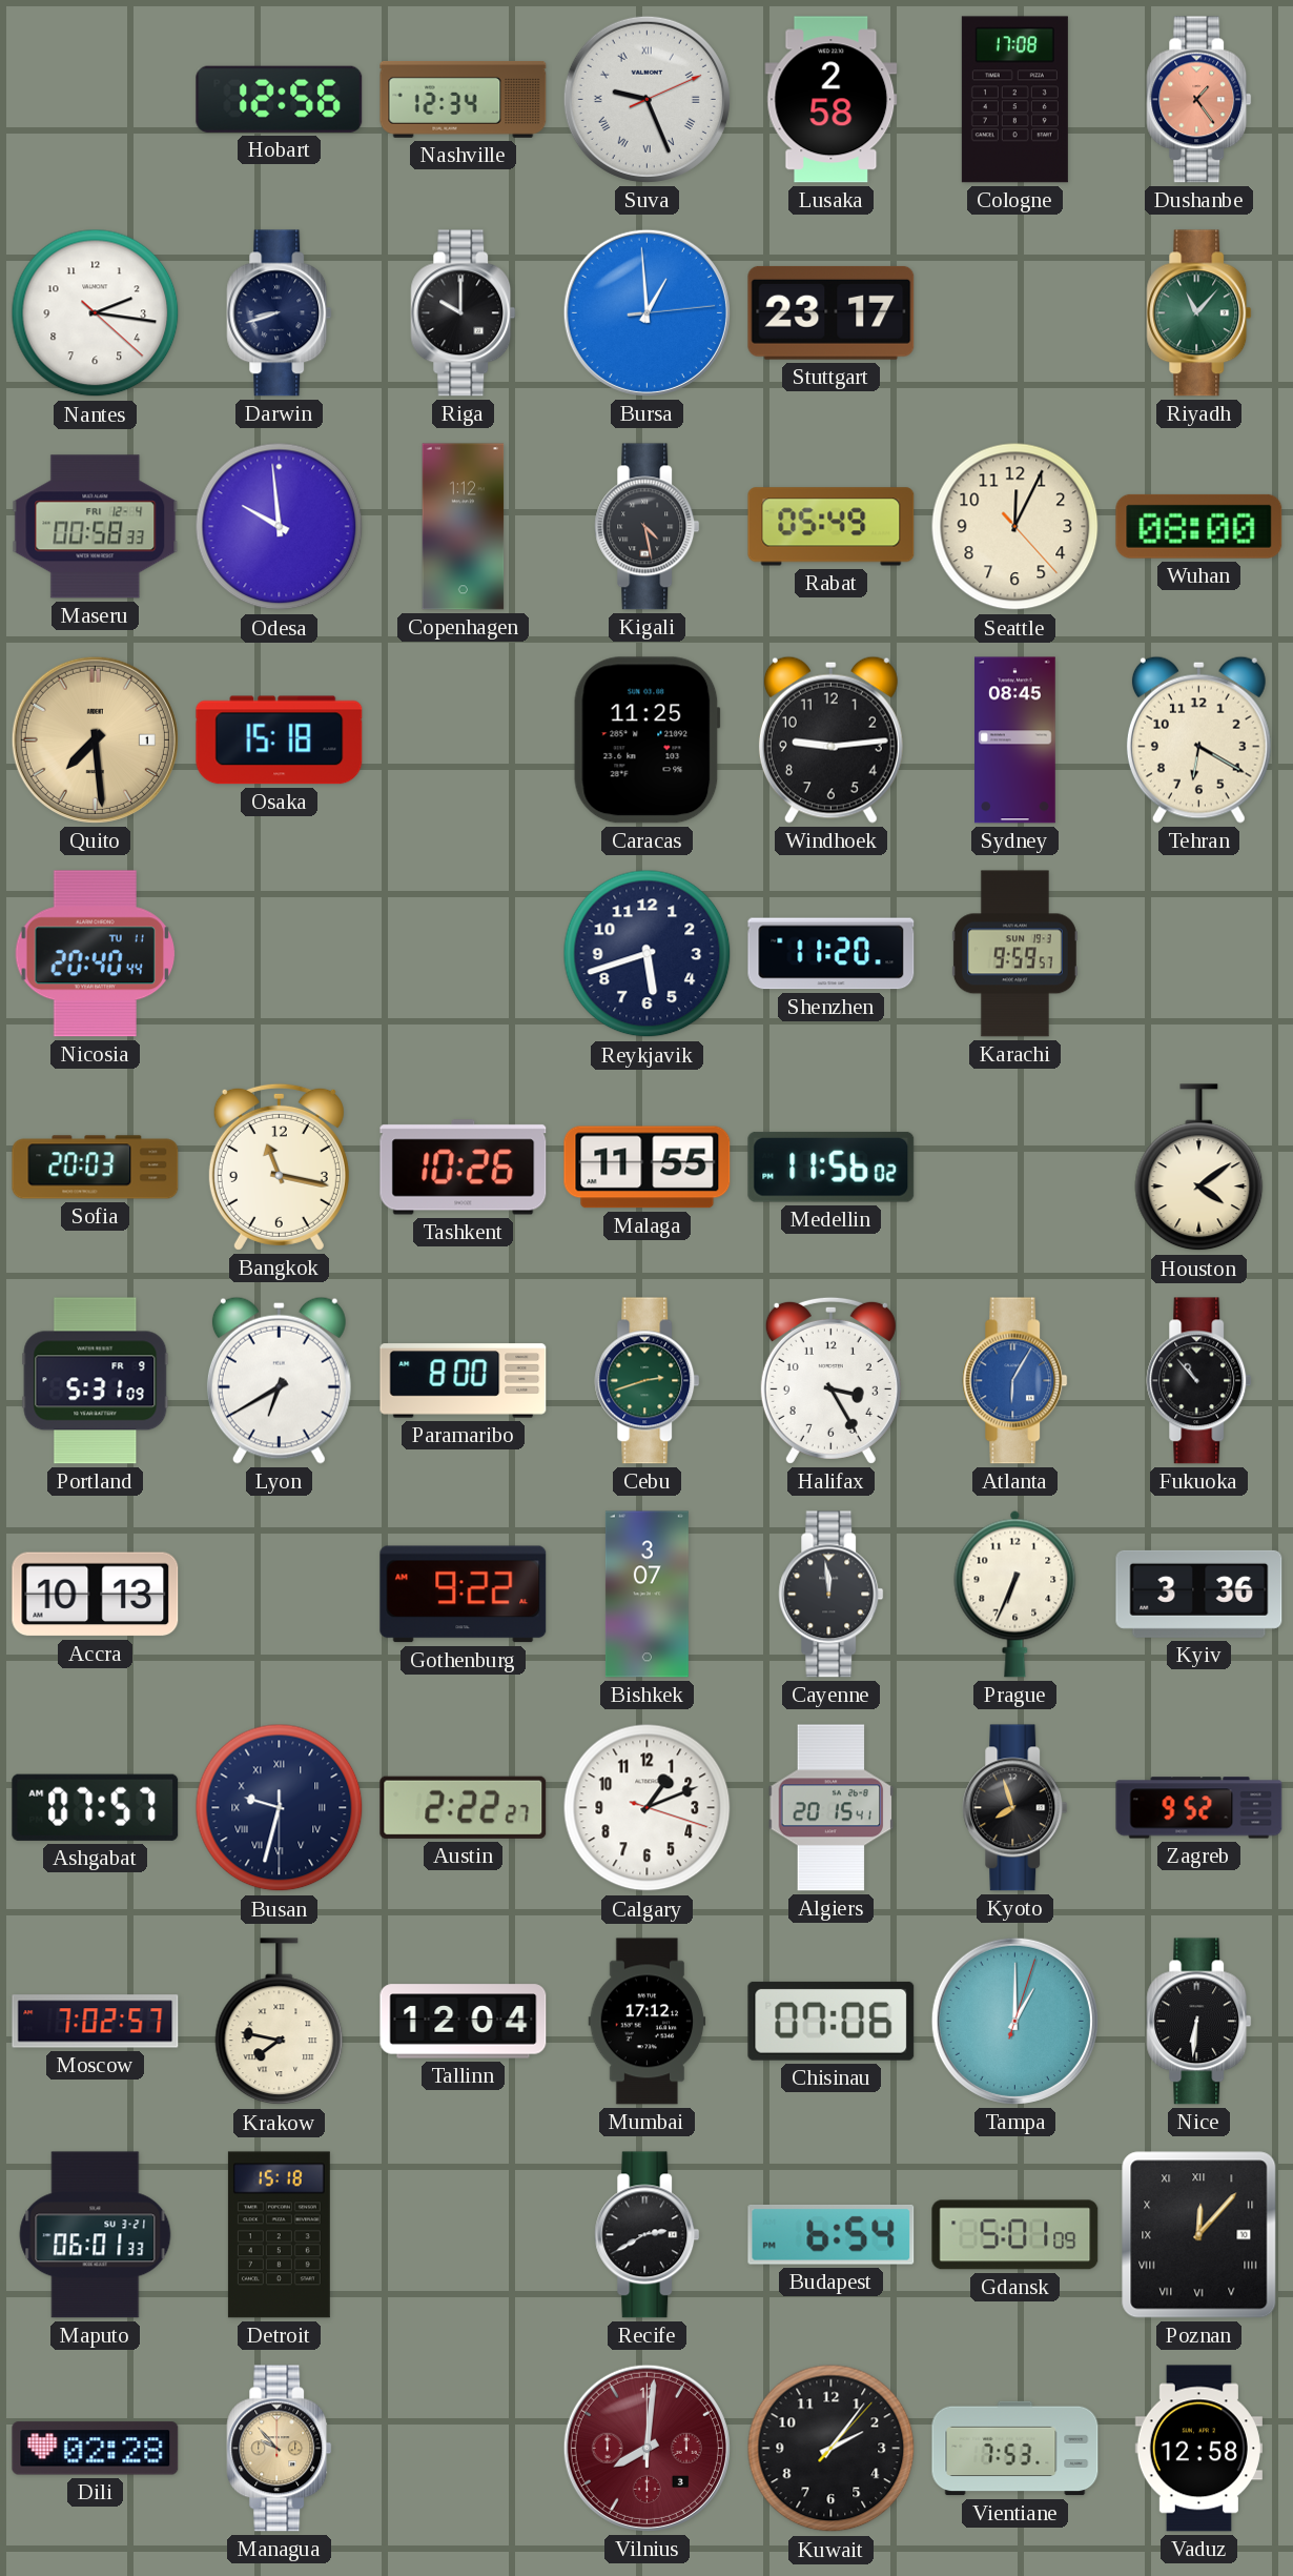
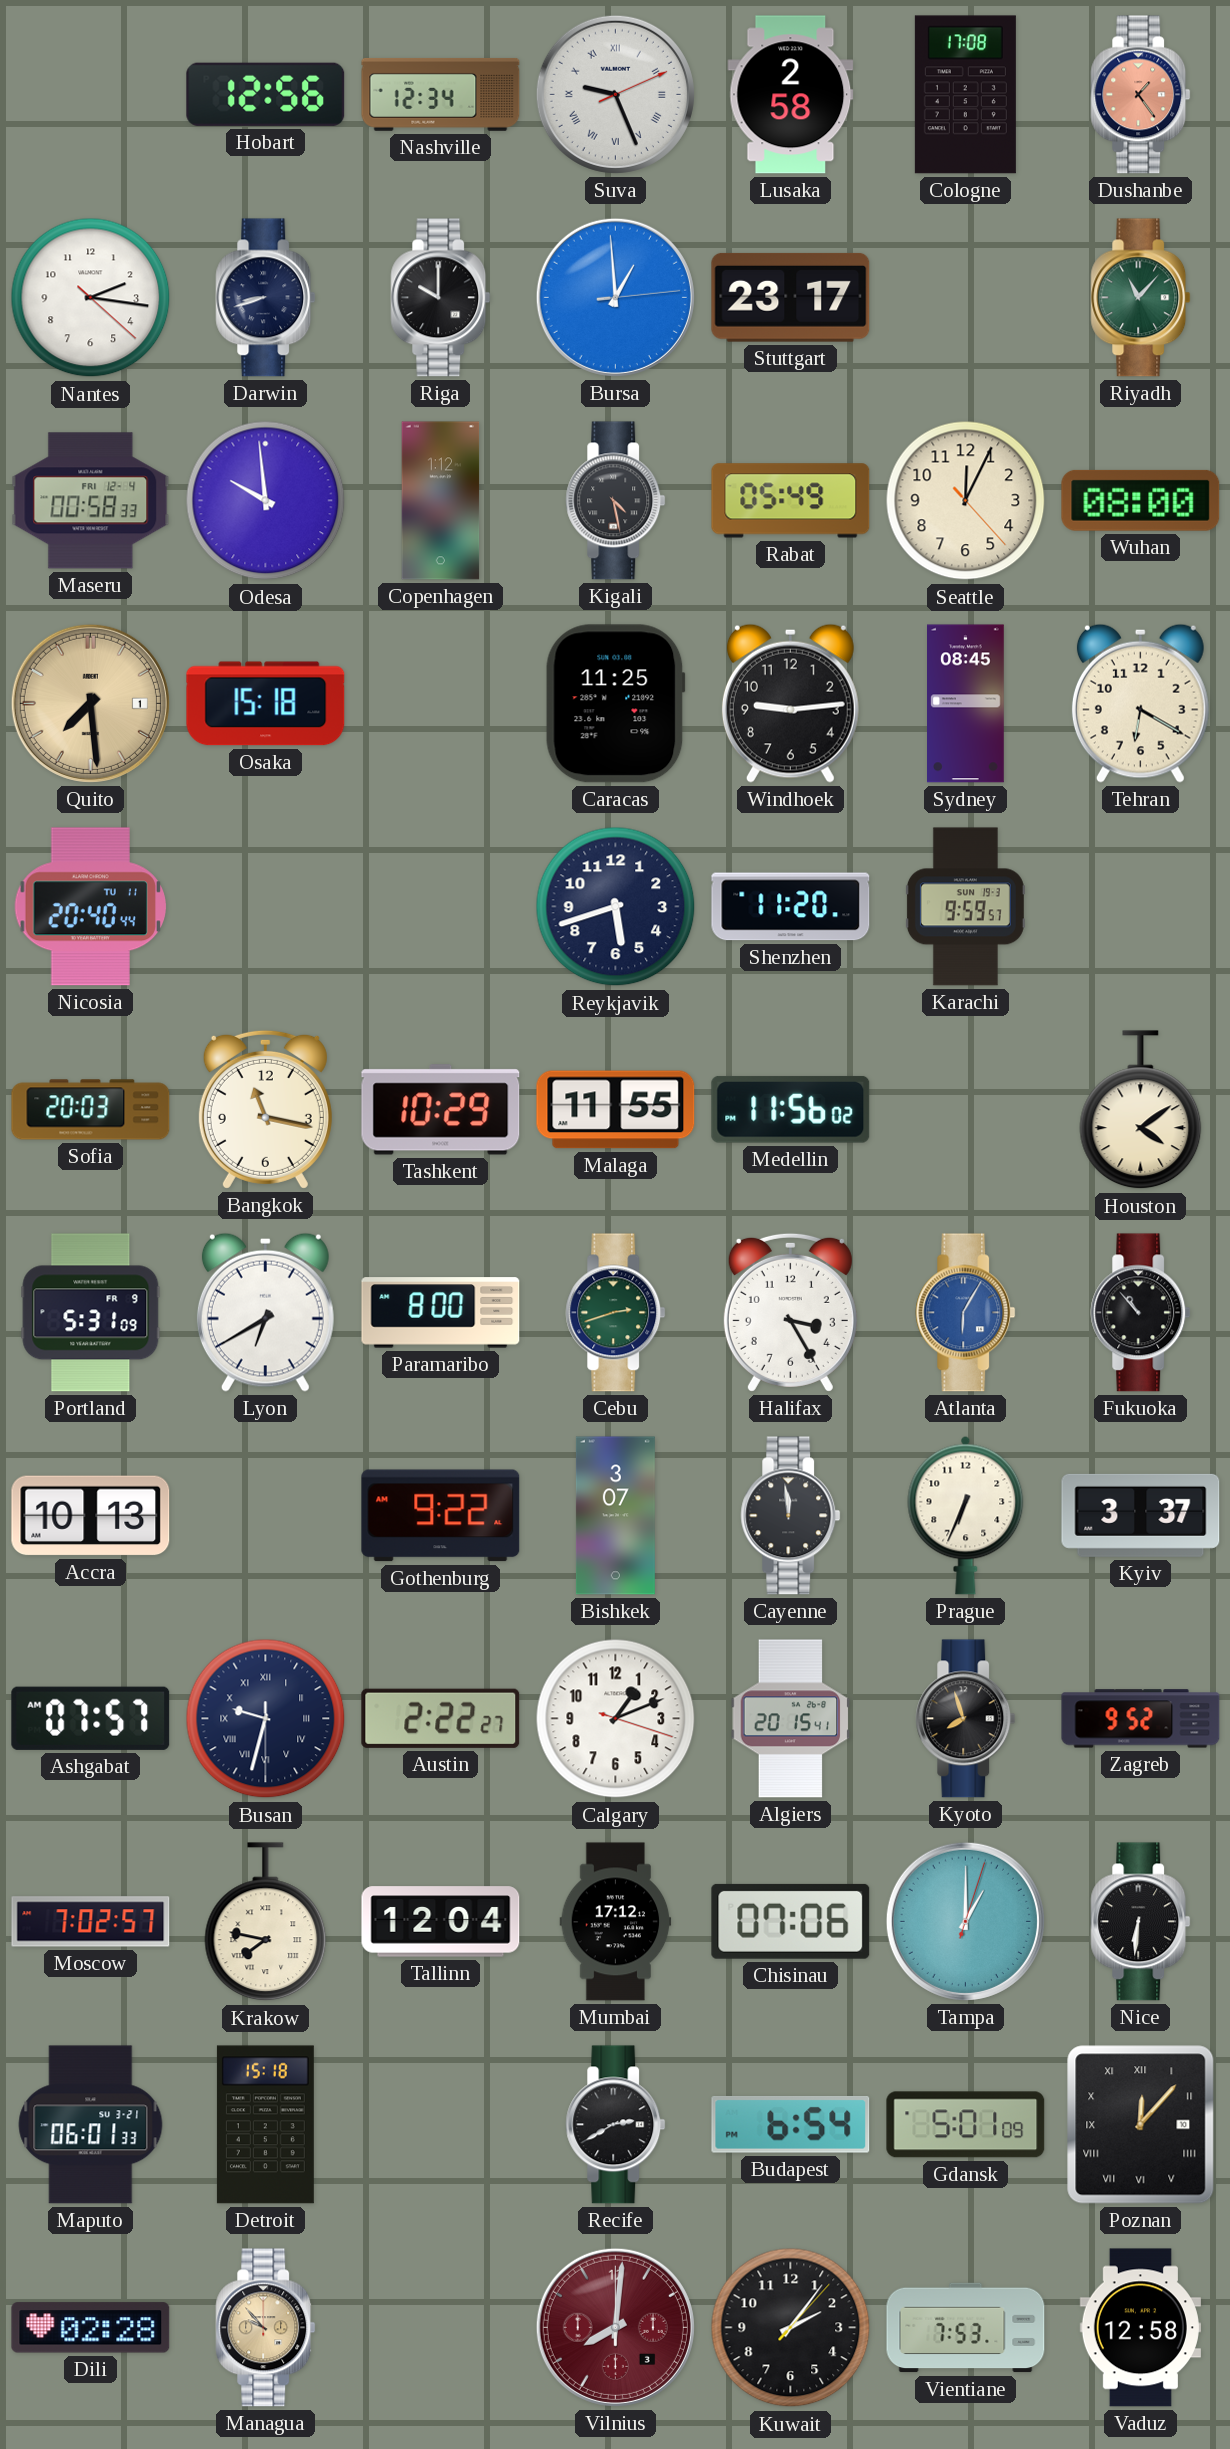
Tashkent: 10:26 -> 10:29
Kyiv: 3:36 -> 3:37
